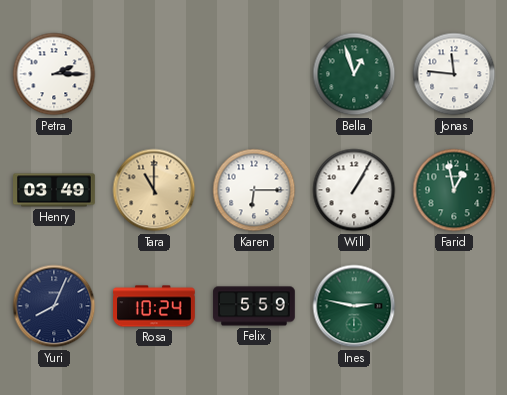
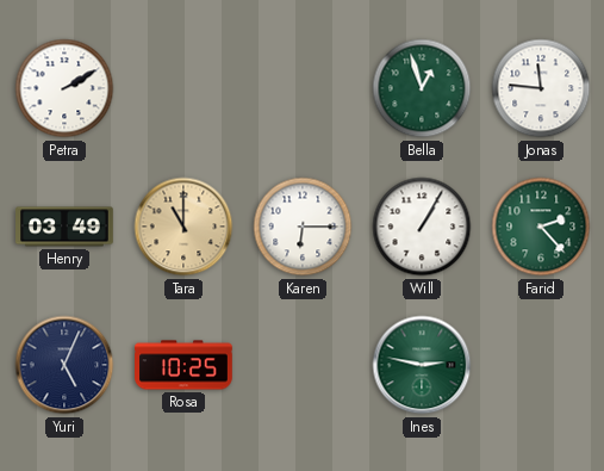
Petra: 2:15 -> 2:10
Farid: 12:58 -> 2:23
Yuri: 8:04 -> 5:04
Rosa: 10:24 -> 10:25
Felix: 5:59 -> none
